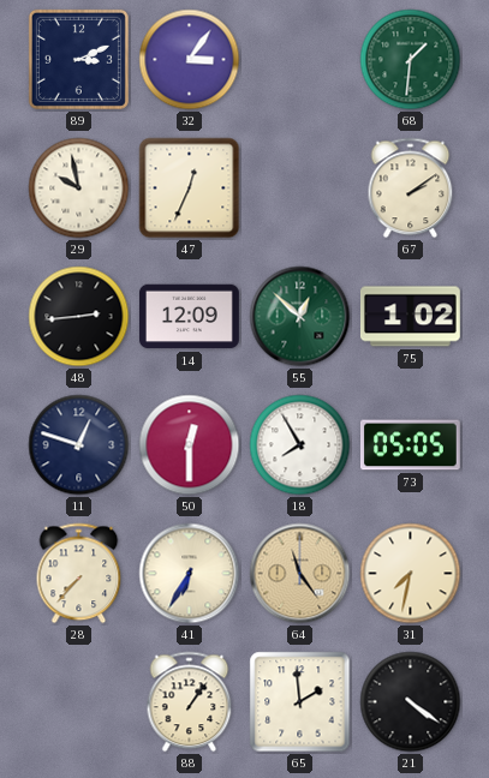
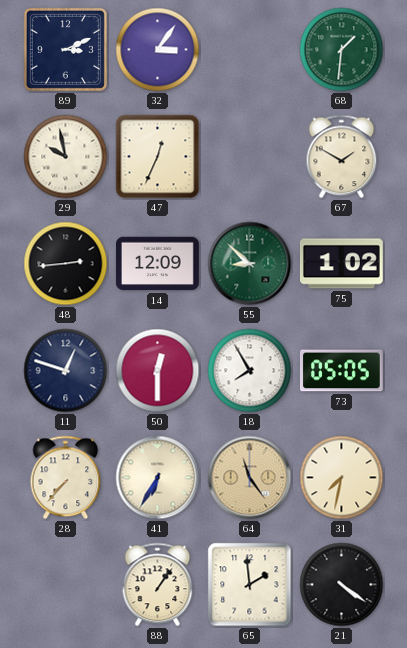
67: 2:09 -> 1:50
55: 12:52 -> 8:52
